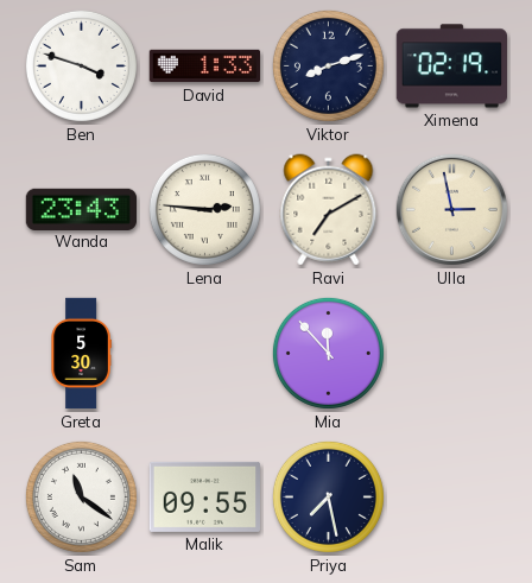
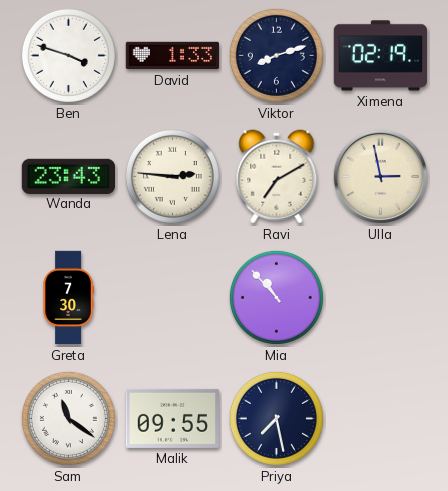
Greta: 5:30 -> 7:30
Mia: 11:53 -> 10:53
